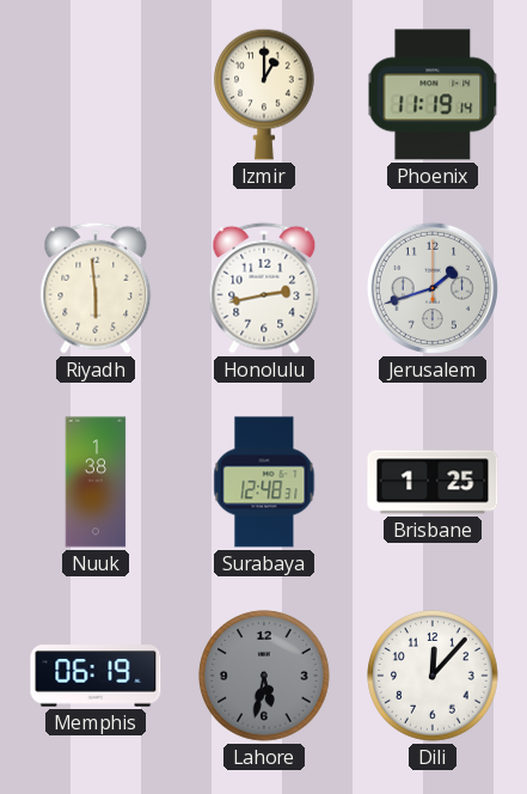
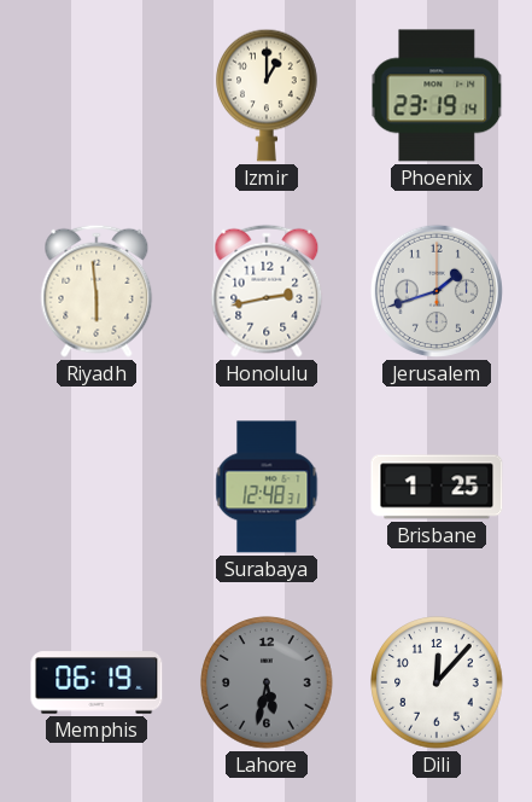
Phoenix: 11:19 -> 23:19
Nuuk: 1:38 -> none
